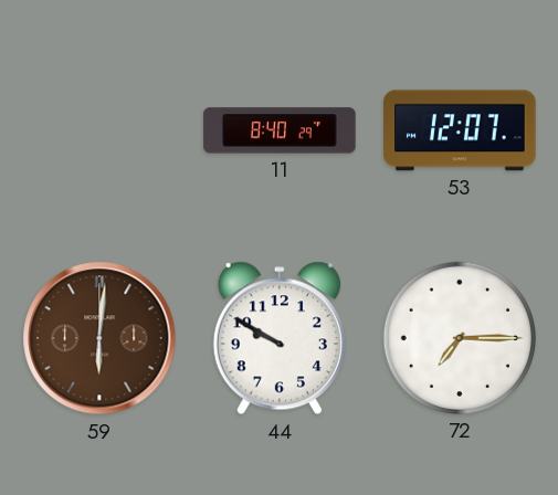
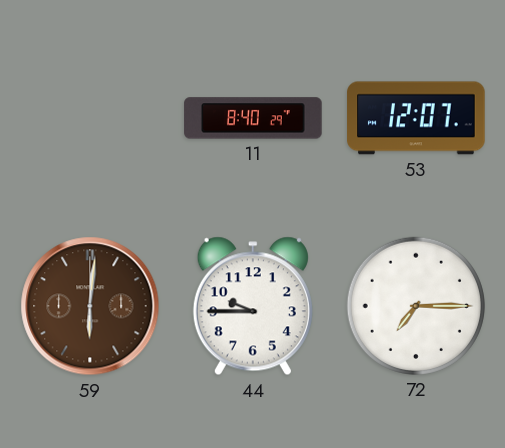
44: 9:50 -> 9:45
